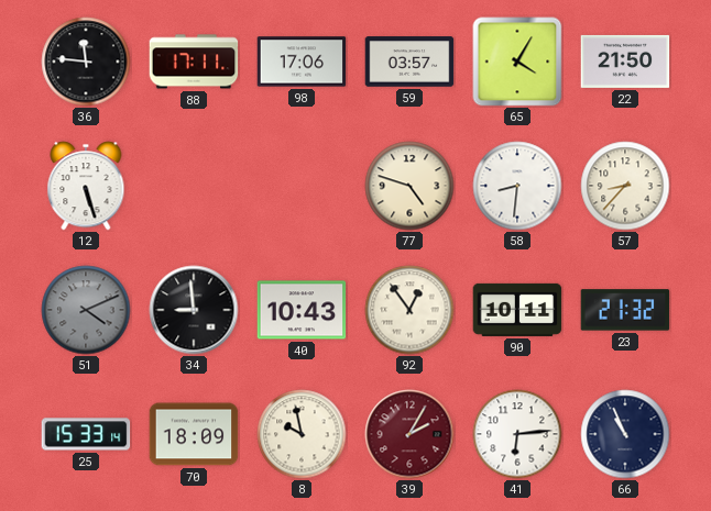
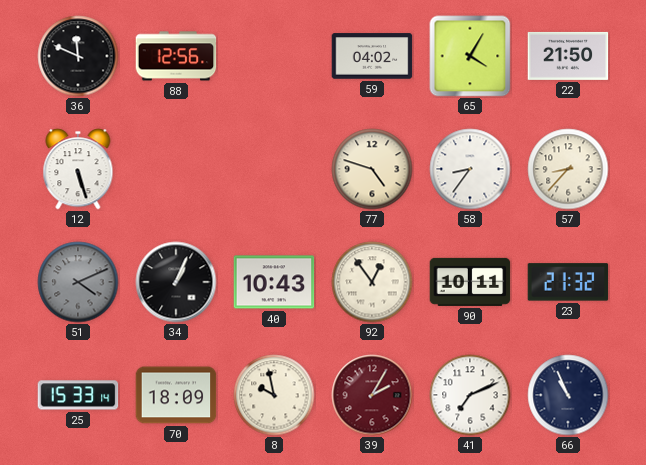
36: 11:46 -> 11:49
88: 17:11 -> 12:56
98: 17:06 -> none
59: 03:57 -> 04:02
58: 8:31 -> 8:36
34: 8:59 -> 1:04
41: 6:14 -> 7:11
